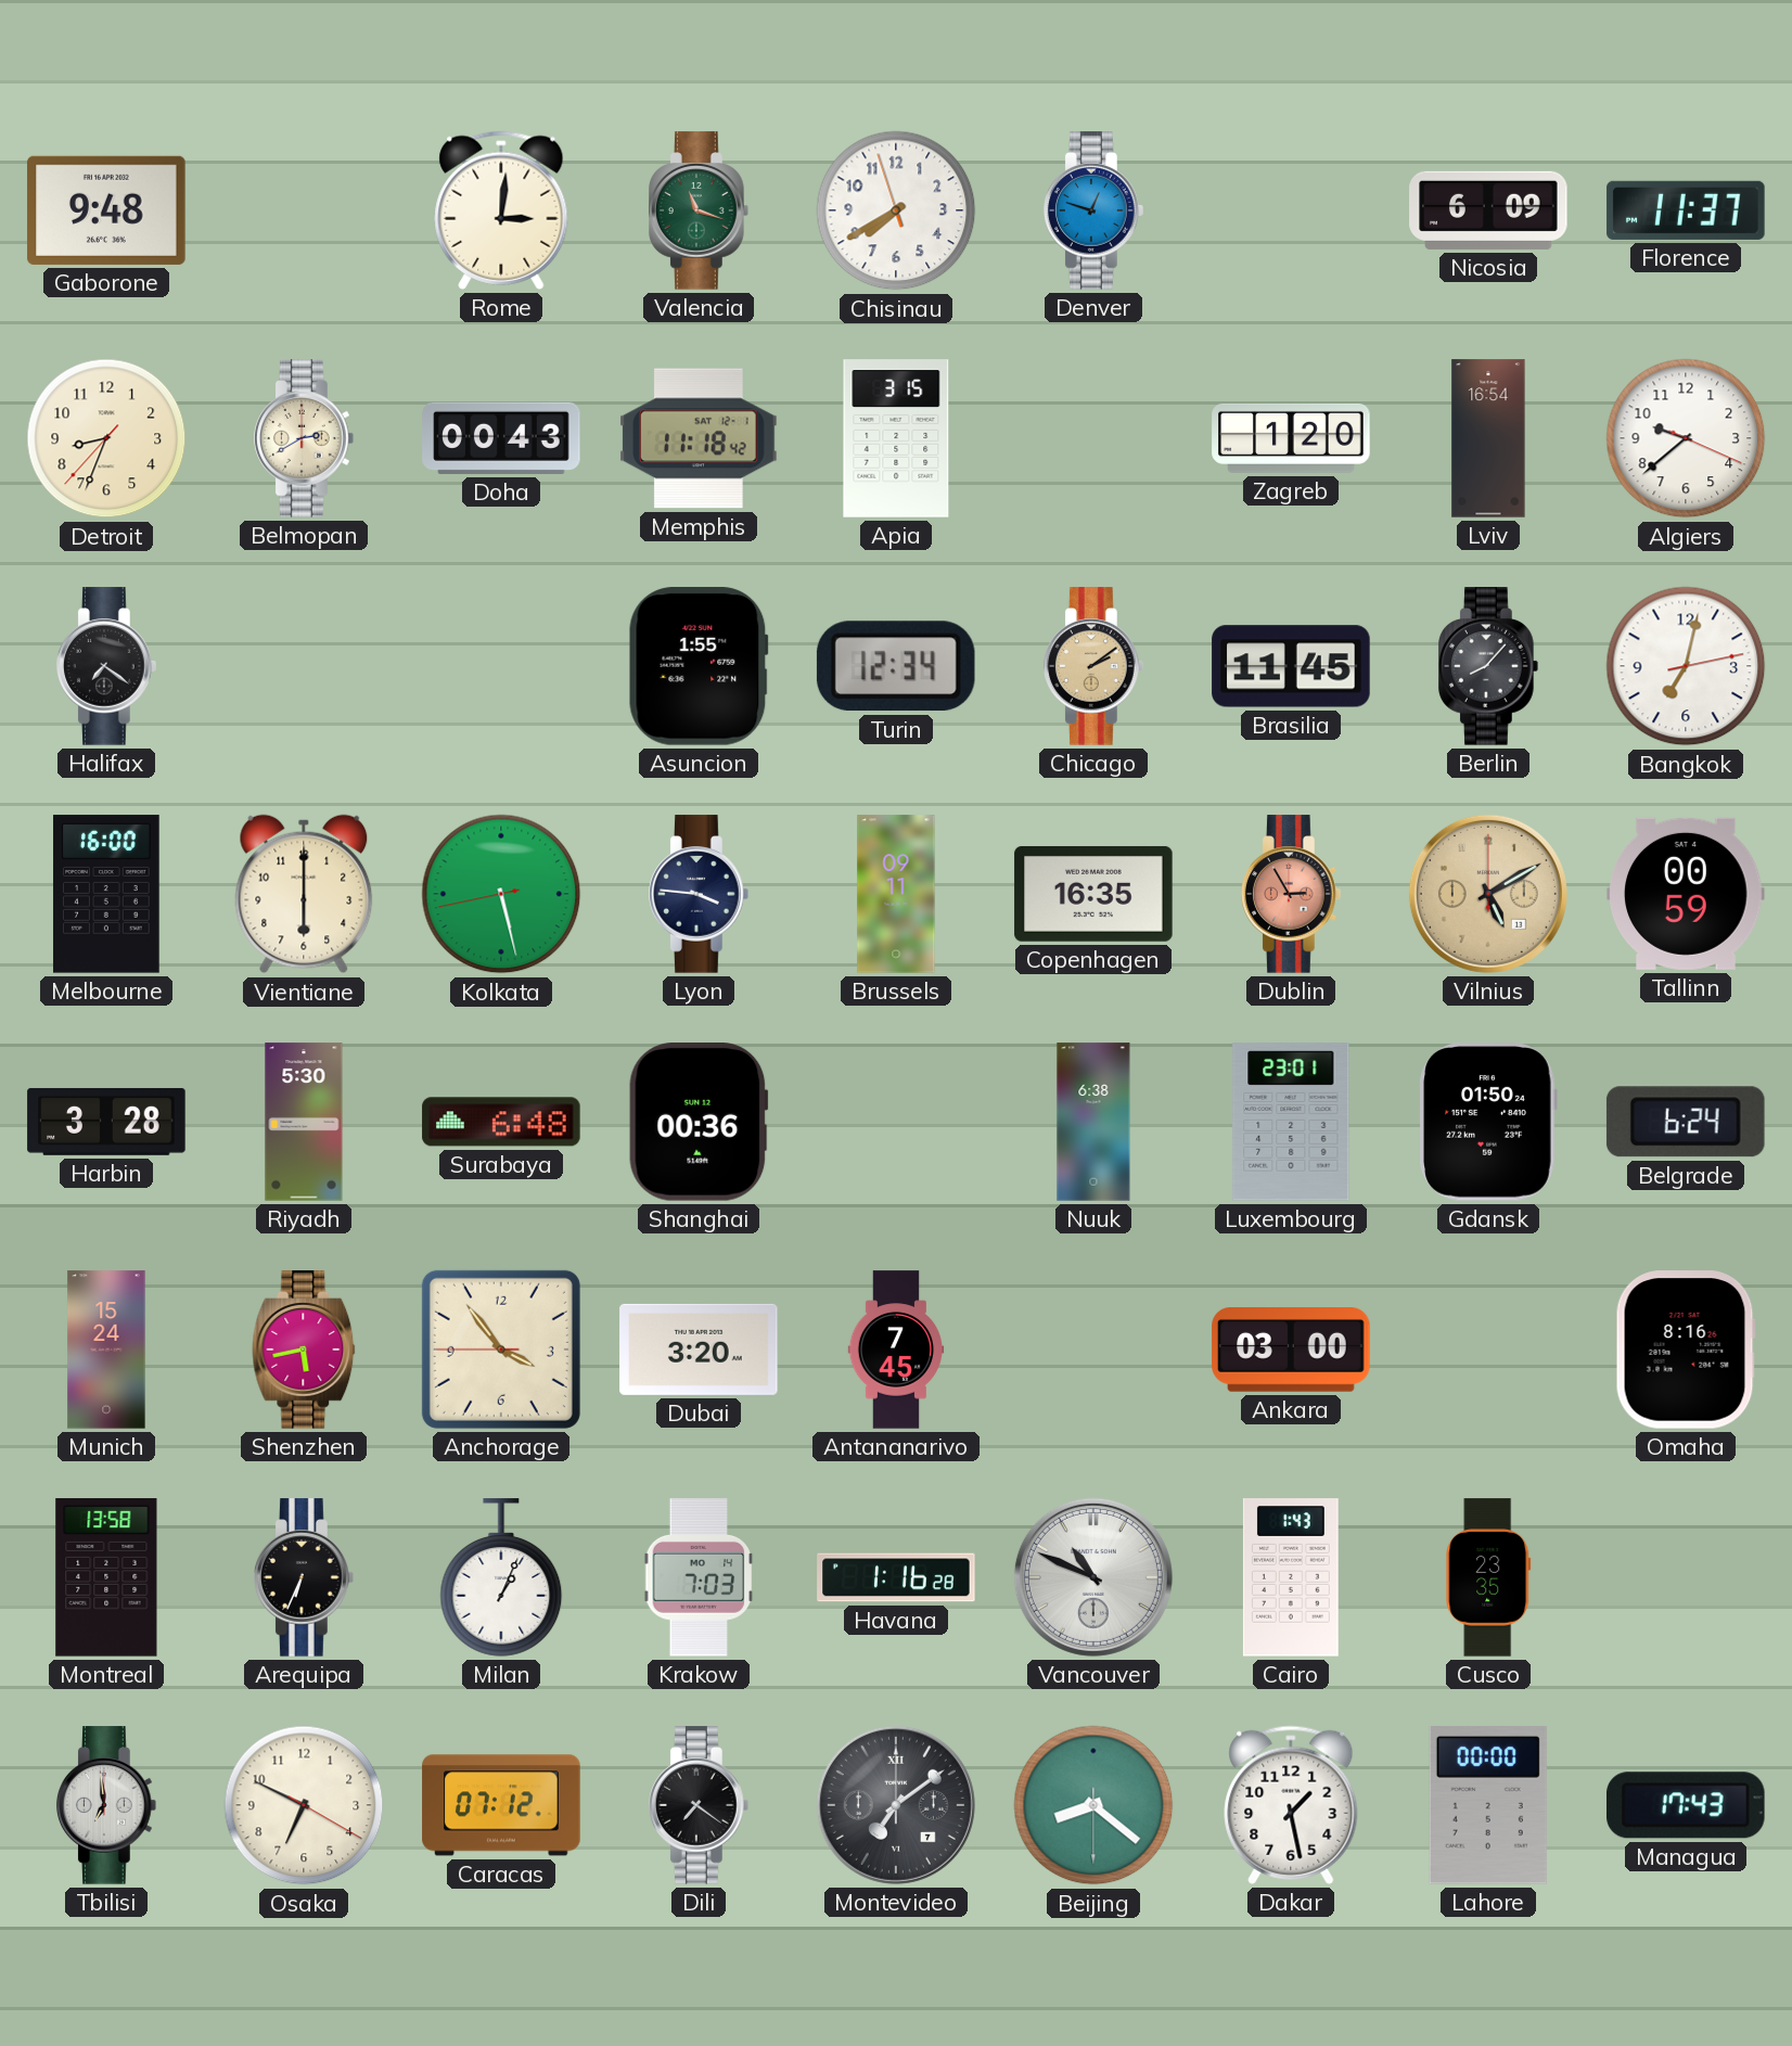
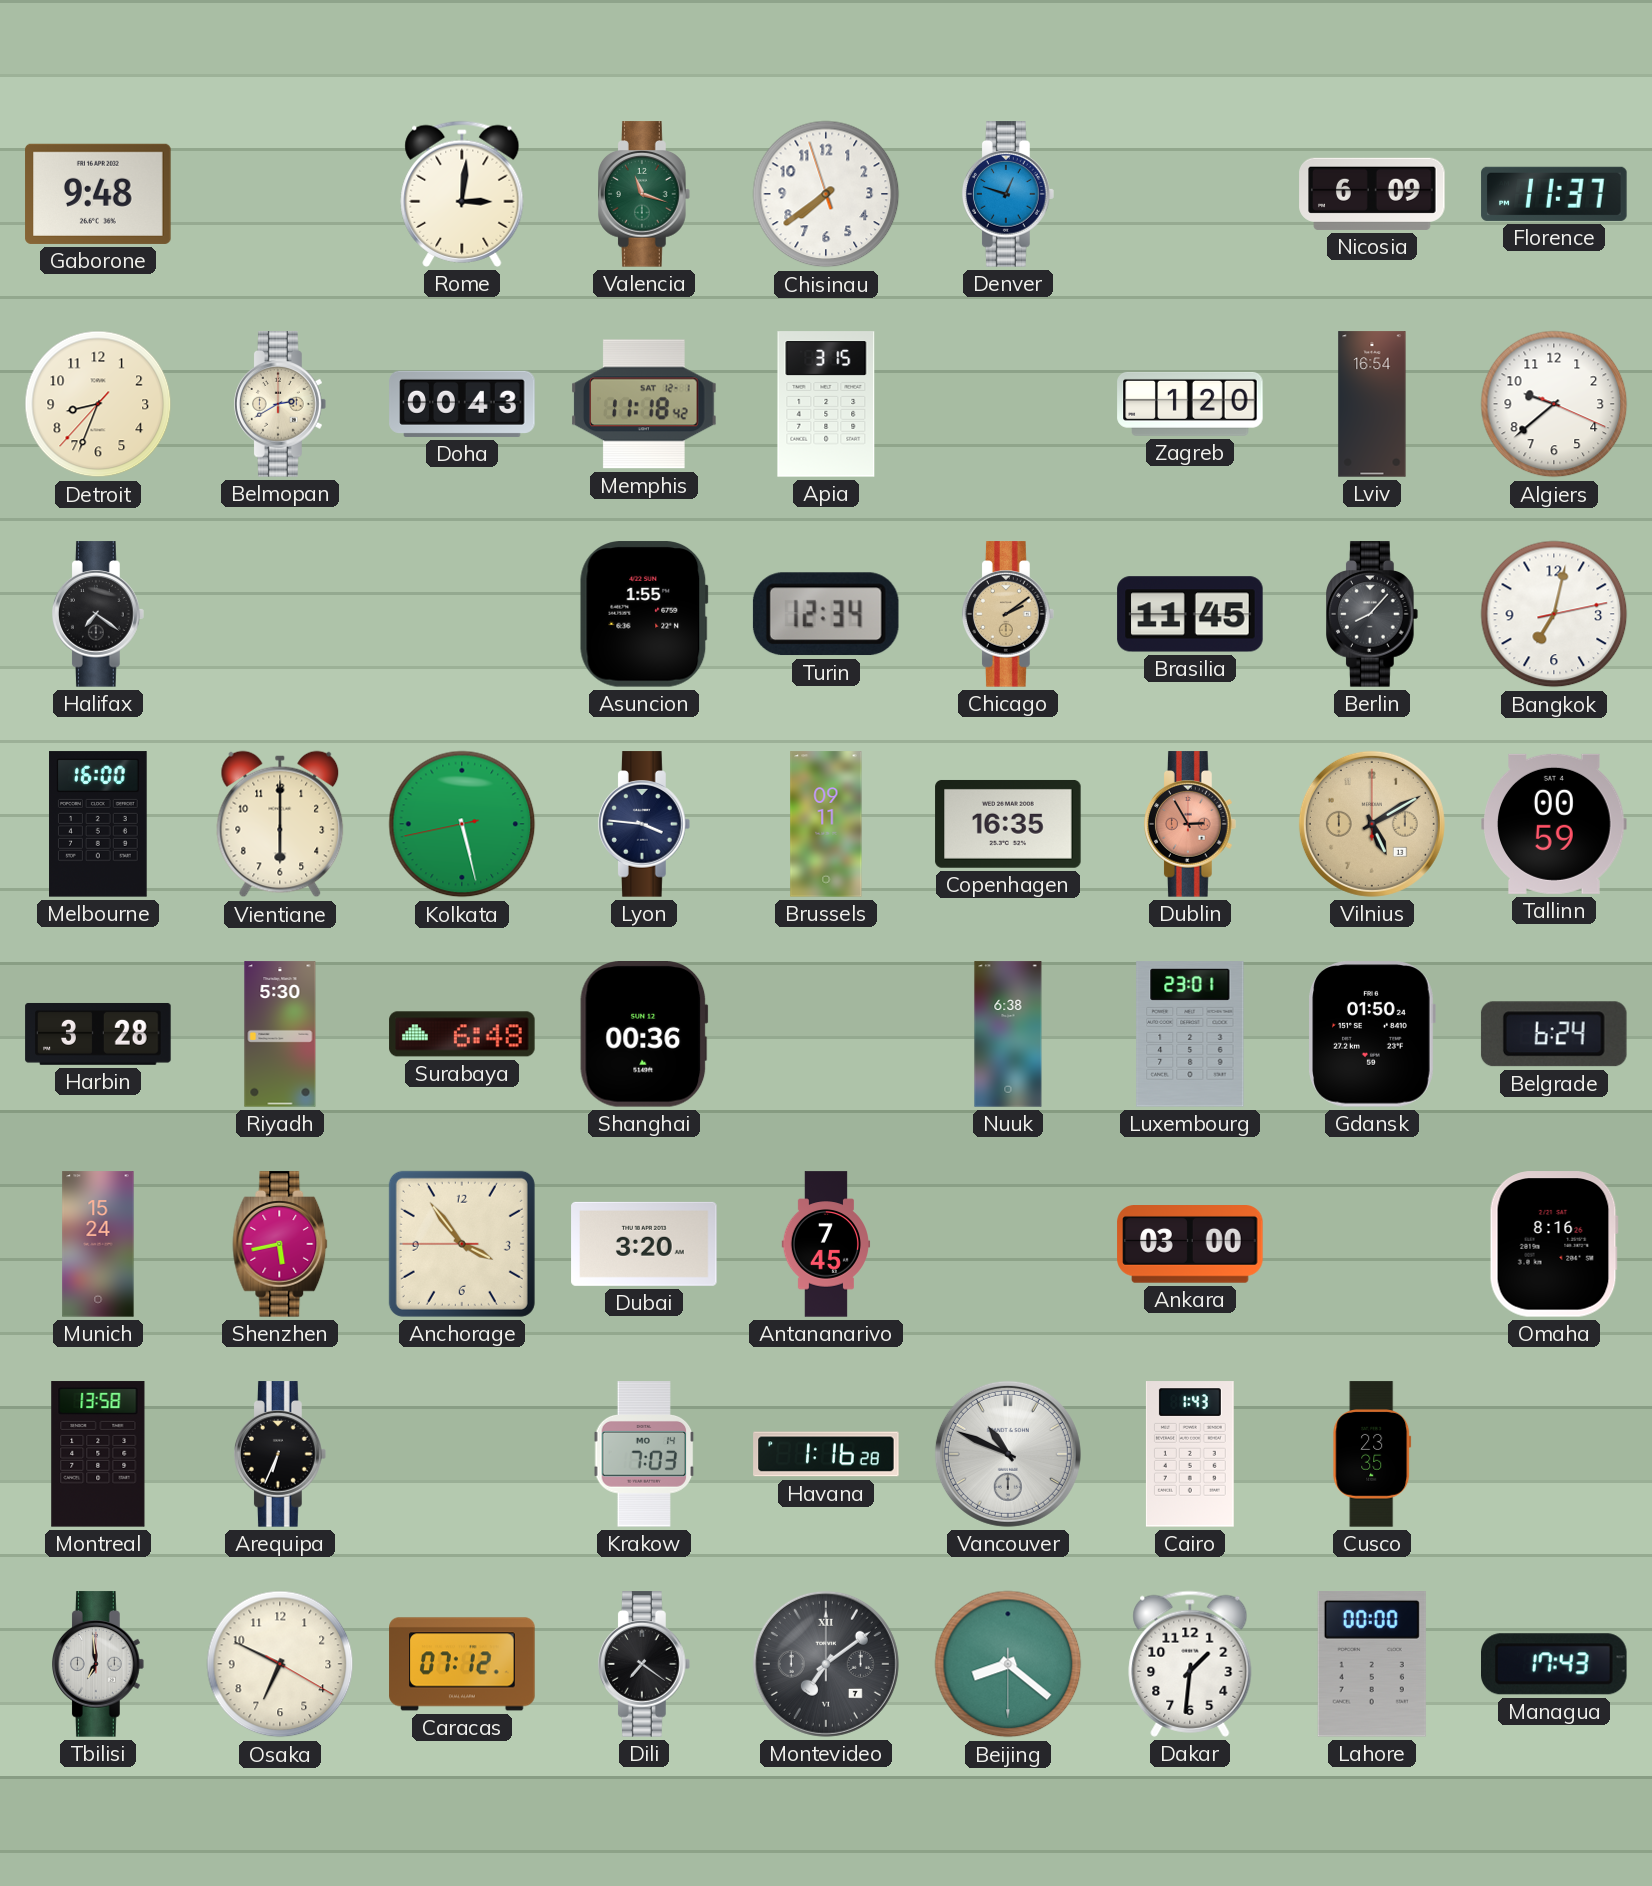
Chisinau: 7:39 -> 7:38
Milan: 1:04 -> none
Dakar: 1:28 -> 1:31
